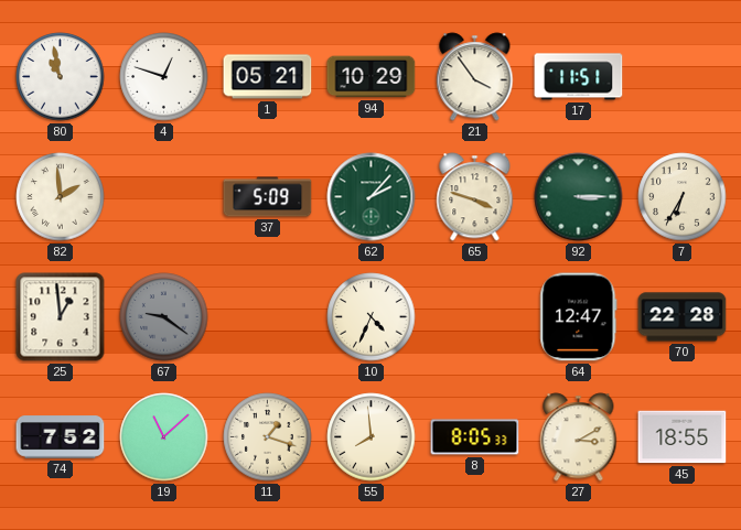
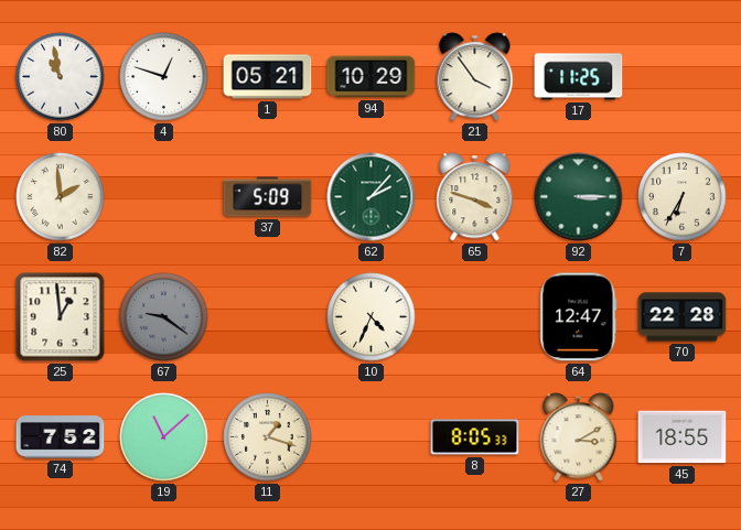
17: 11:51 -> 11:25
55: 7:59 -> none
